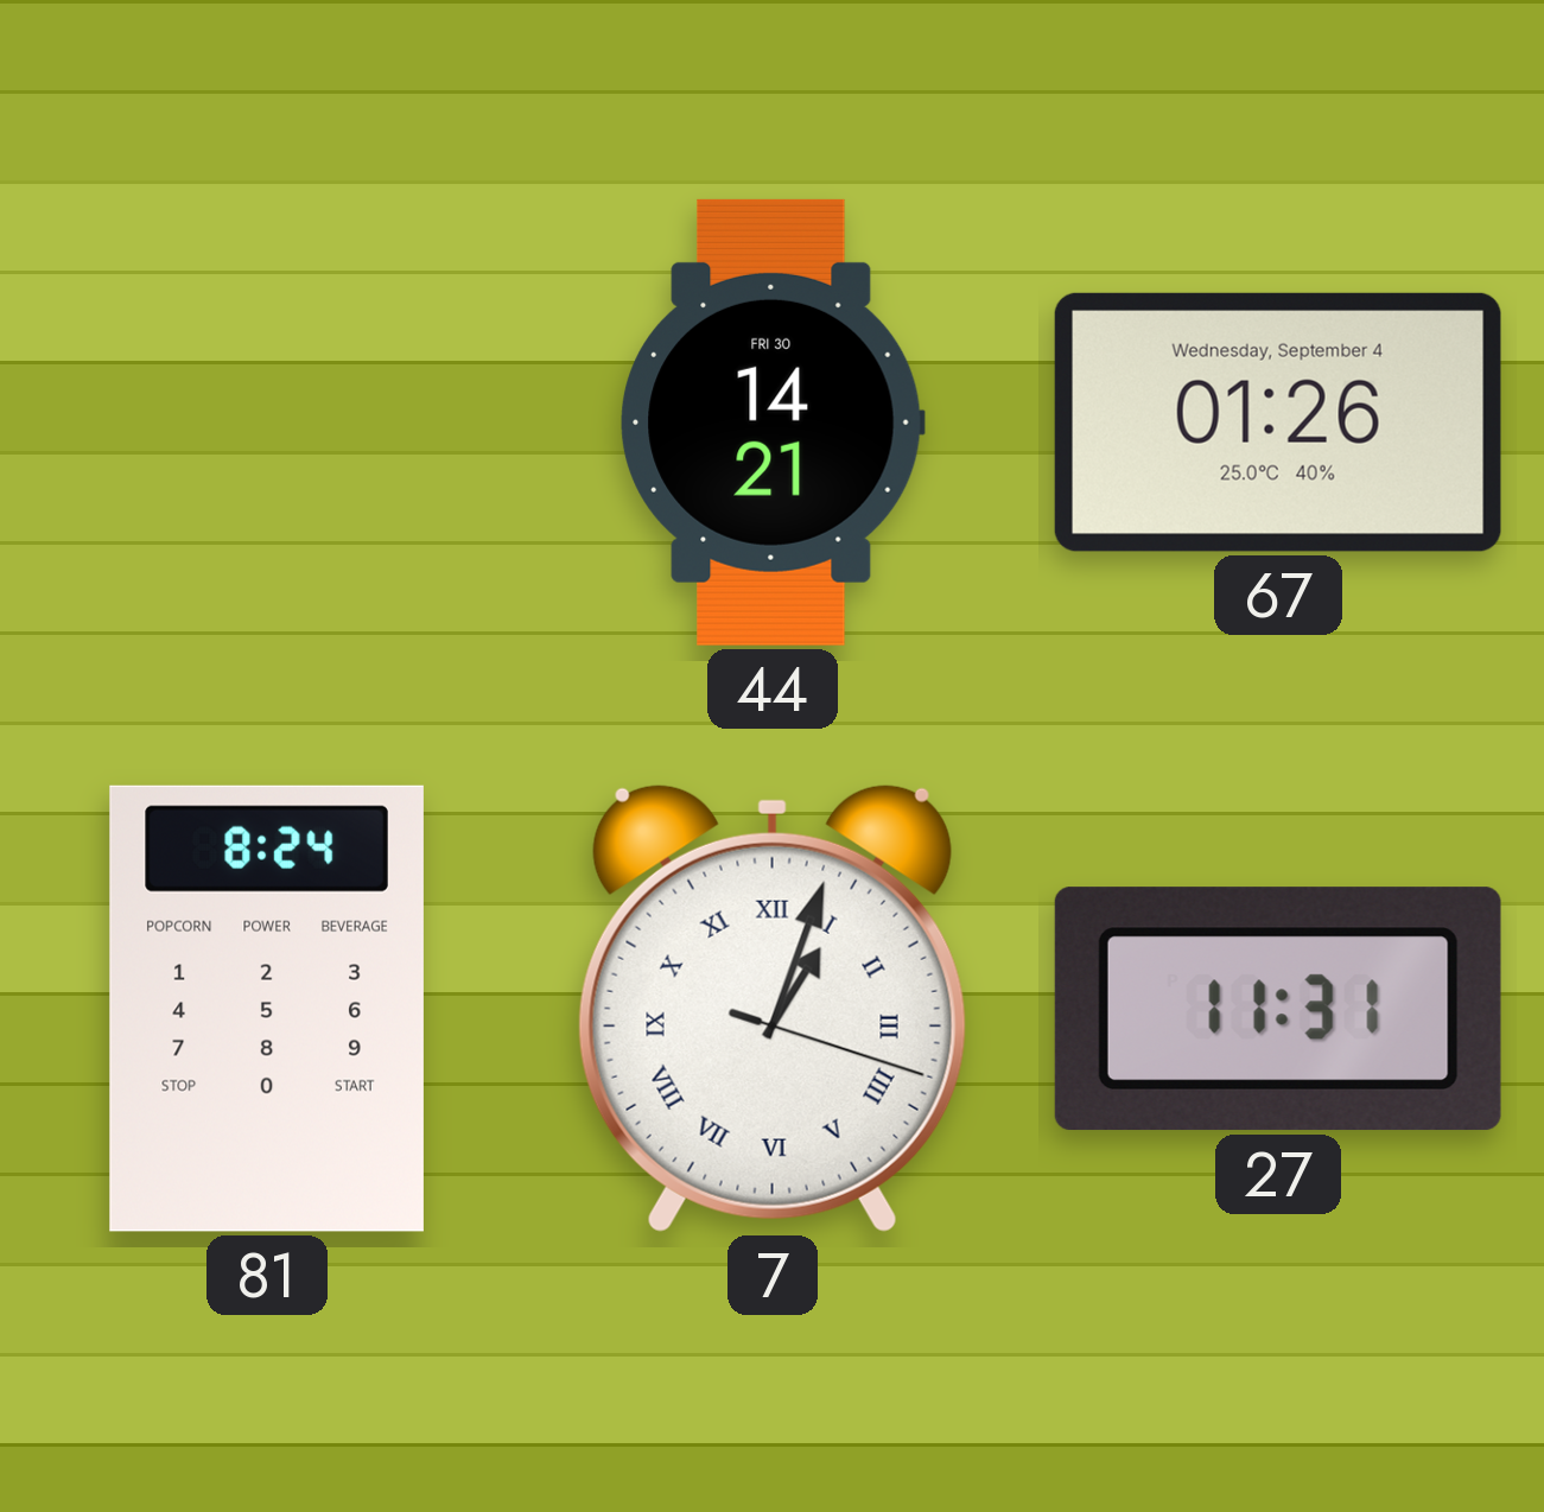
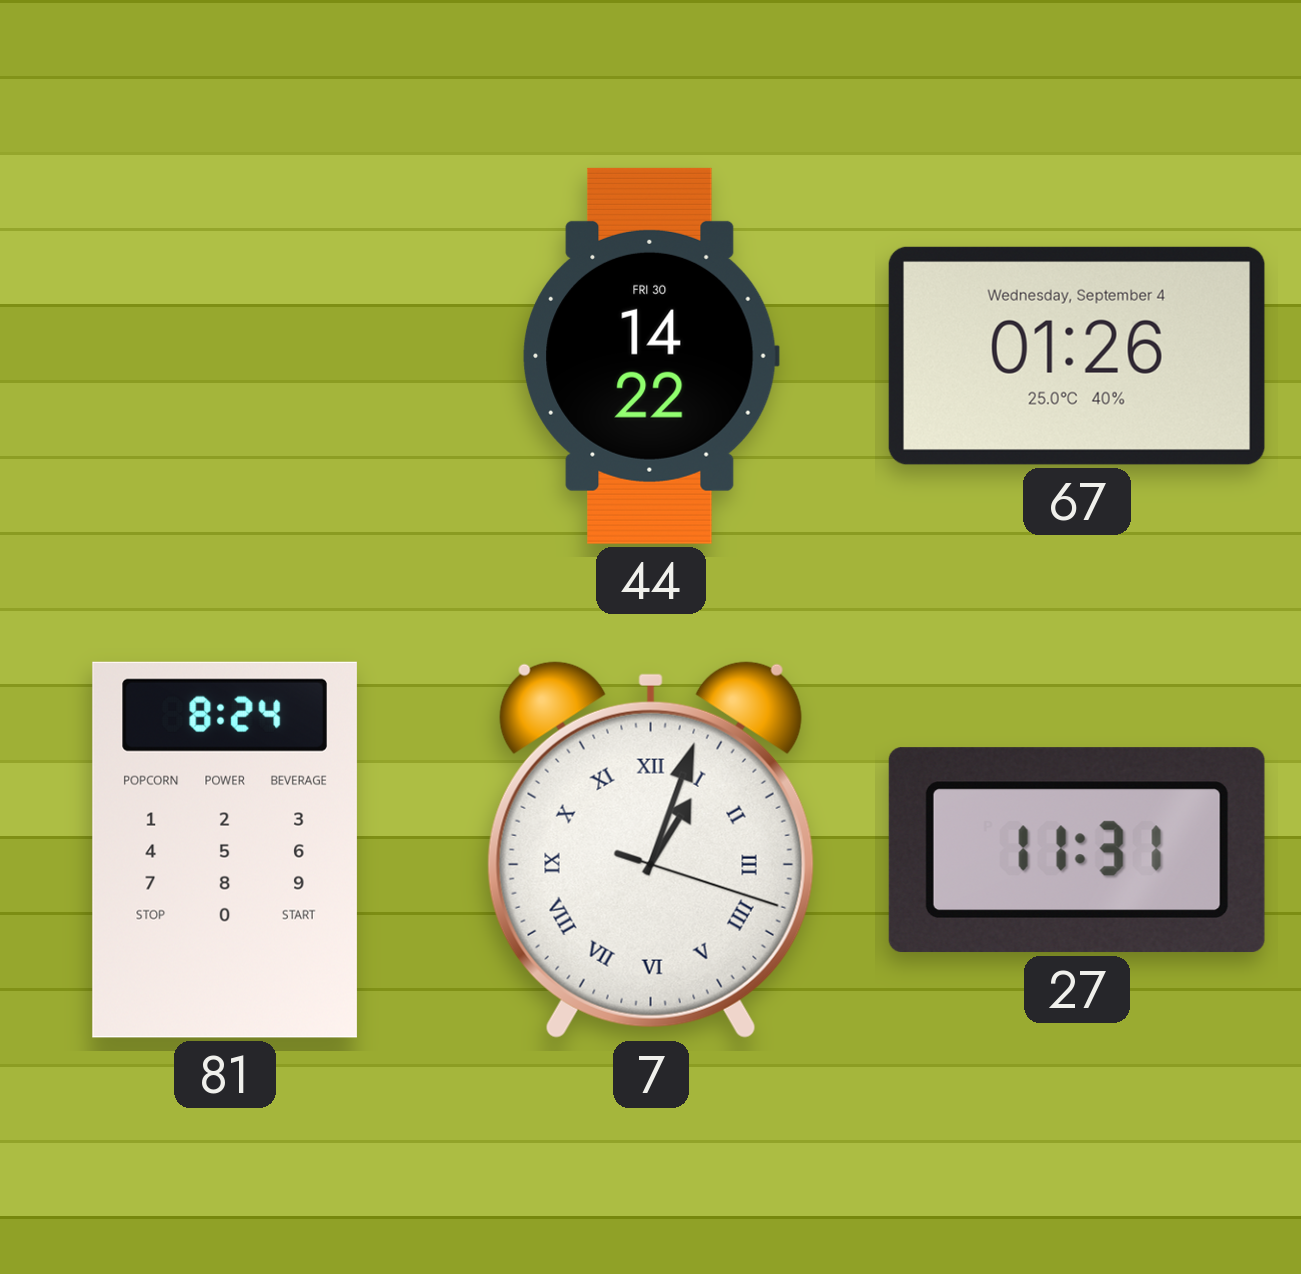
44: 14:21 -> 14:22
